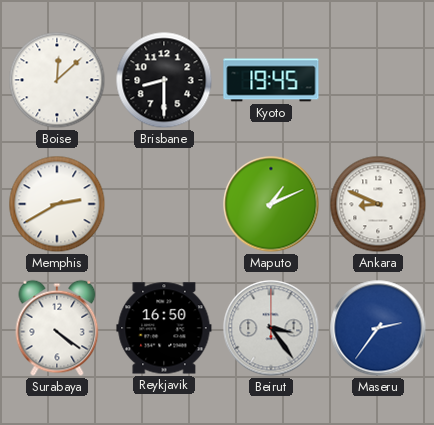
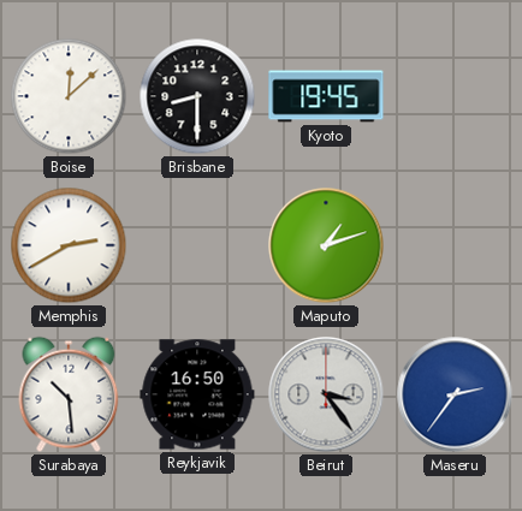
Maputo: 1:11 -> 1:12
Ankara: 8:49 -> none
Surabaya: 4:21 -> 10:29
